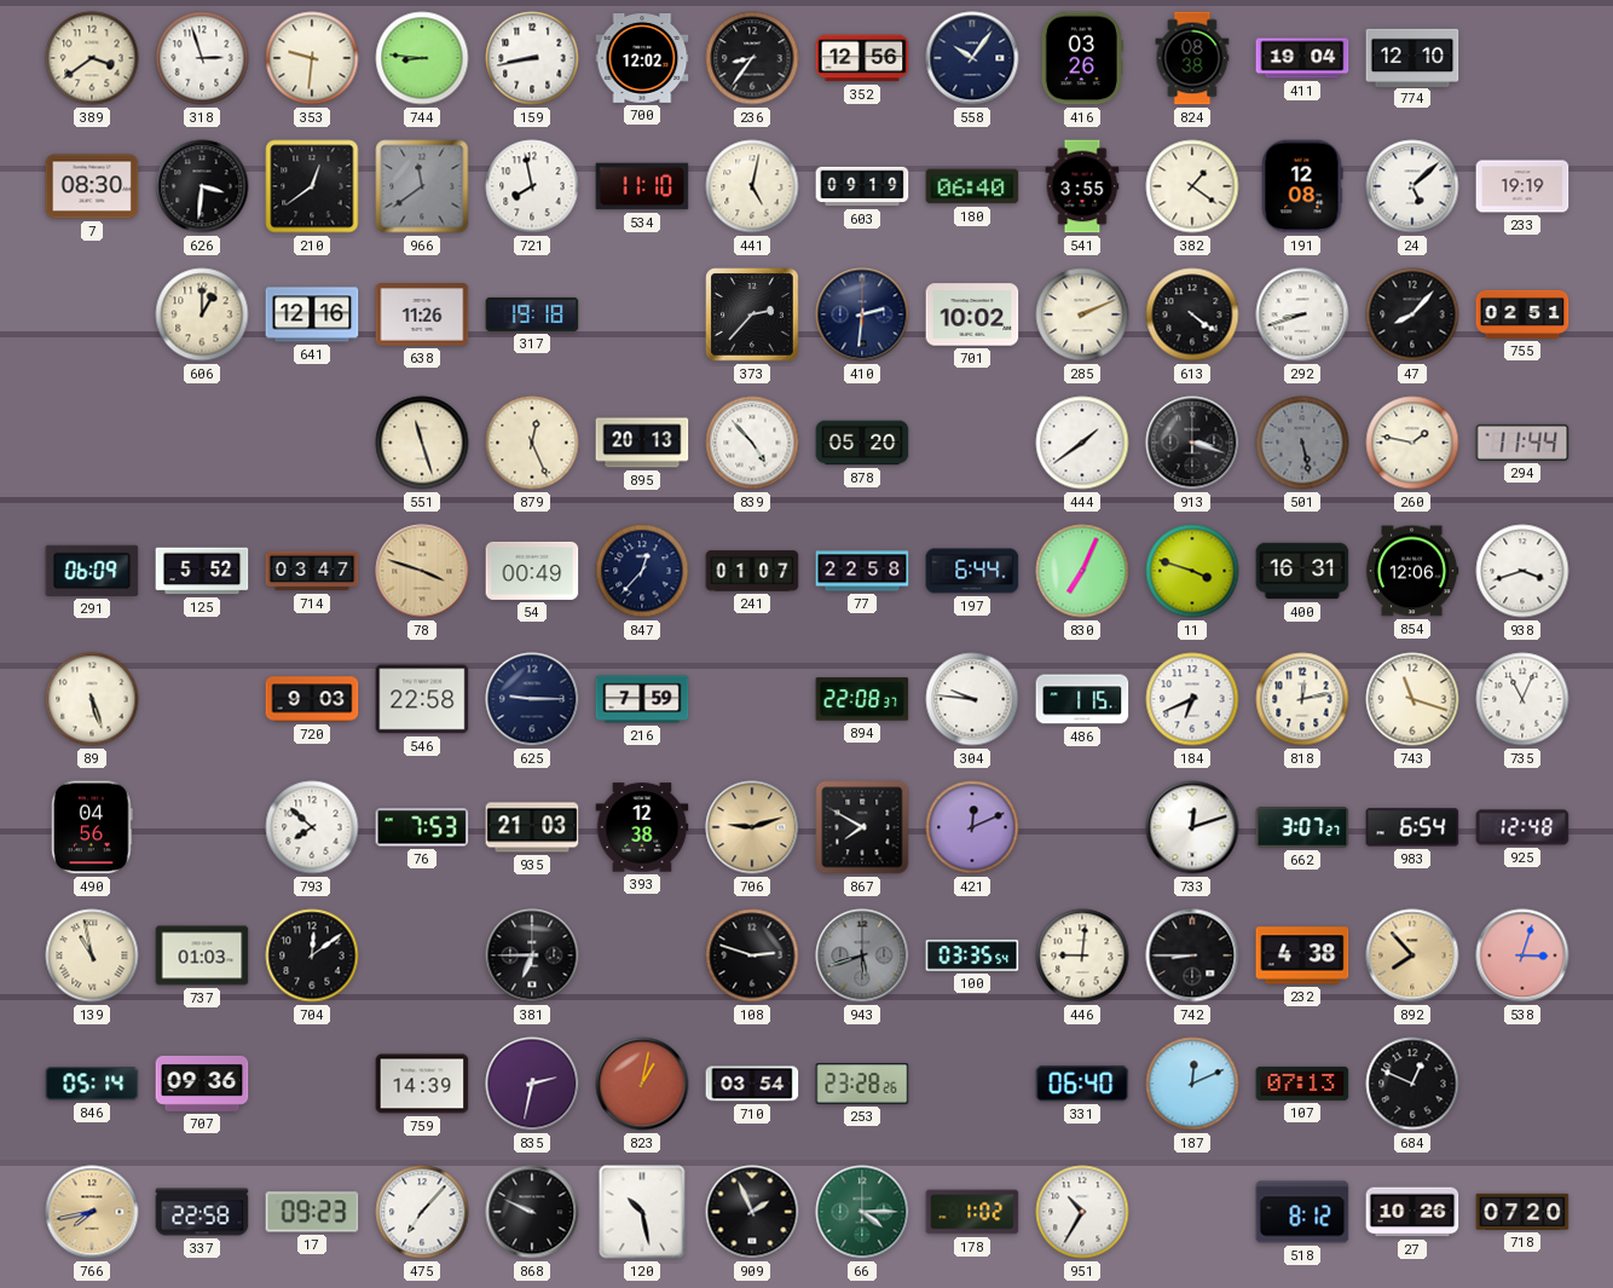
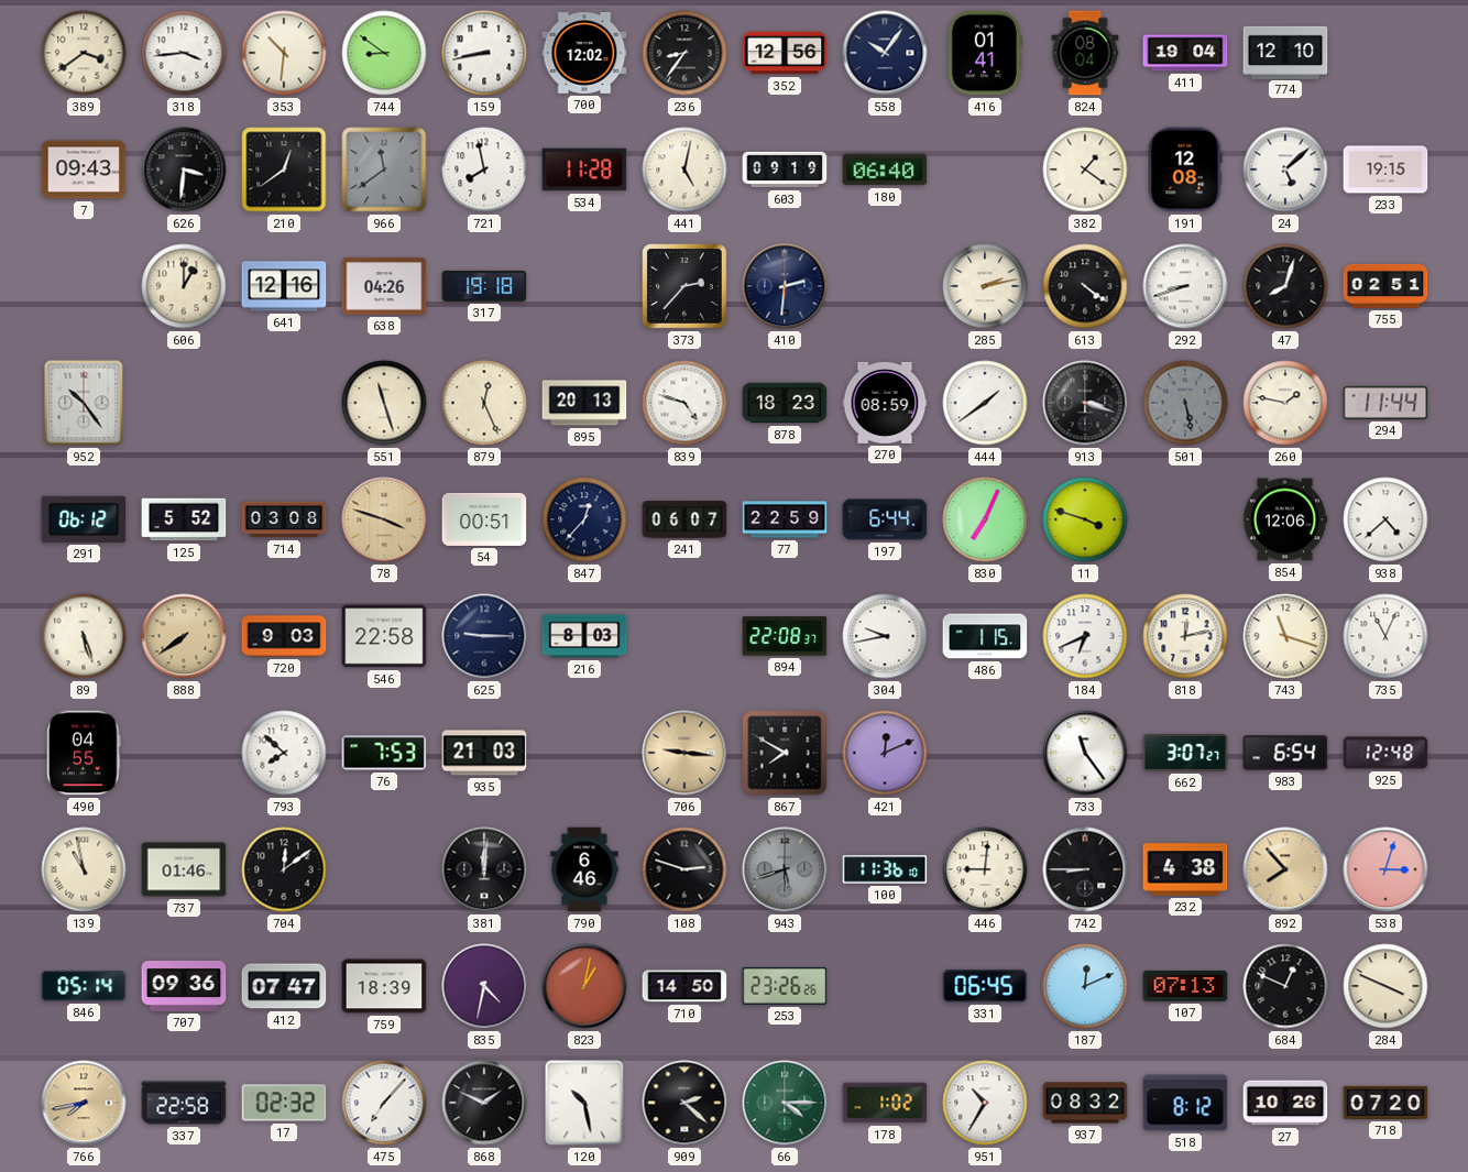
318: 2:57 -> 3:44
353: 9:31 -> 10:31
744: 8:46 -> 8:51
416: 03:26 -> 01:41
824: 08:38 -> 08:04
7: 08:30 -> 09:43
534: 11:10 -> 11:28
541: 3:55 -> none
233: 19:19 -> 19:15
638: 11:26 -> 04:26
701: 10:02 -> none
285: 2:11 -> 2:13
47: 8:07 -> 8:03
952: none -> 10:24
839: 4:53 -> 4:48
878: 05:20 -> 18:23
270: none -> 08:59
291: 06:09 -> 06:12
714: 03:47 -> 03:08
54: 00:49 -> 00:51
241: 01:07 -> 06:07
77: 22:58 -> 22:59
400: 16:31 -> none
938: 3:42 -> 4:38
888: none -> 7:39
216: 7:59 -> 8:03
304: 9:46 -> 9:43
490: 04:56 -> 04:55
393: 12:38 -> none
706: 9:12 -> 9:16
733: 12:12 -> 11:24
737: 01:03 -> 01:46
381: 6:45 -> 12:01
790: none -> 6:46
100: 03:35 -> 11:36
412: none -> 07:47
759: 14:39 -> 18:39
835: 2:32 -> 4:32
710: 03:54 -> 14:50
253: 23:28 -> 23:26
331: 06:40 -> 06:45
284: none -> 3:49
17: 09:23 -> 02:32
868: 9:49 -> 1:49
909: 1:56 -> 2:22
937: none -> 08:32
